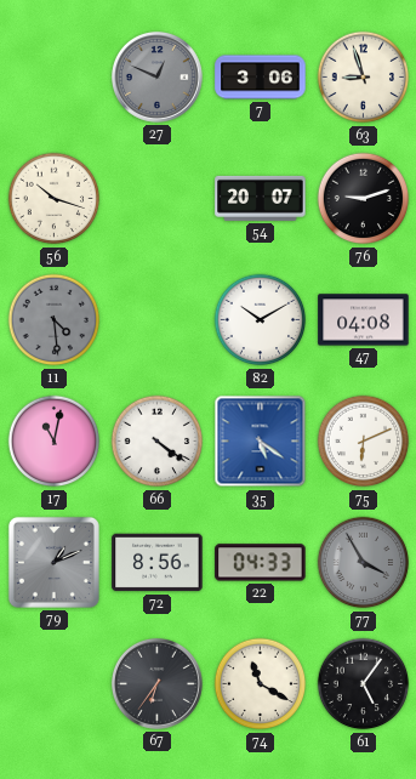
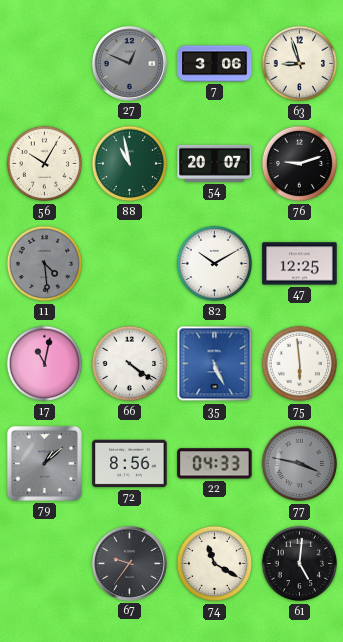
56: 10:18 -> 10:05
88: none -> 10:58
47: 04:08 -> 12:25
35: 5:21 -> 5:26
75: 6:11 -> 5:59
79: 1:11 -> 1:08
77: 3:55 -> 3:47
67: 6:36 -> 9:36
61: 5:06 -> 5:01
